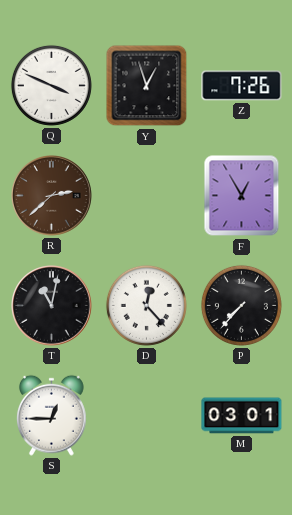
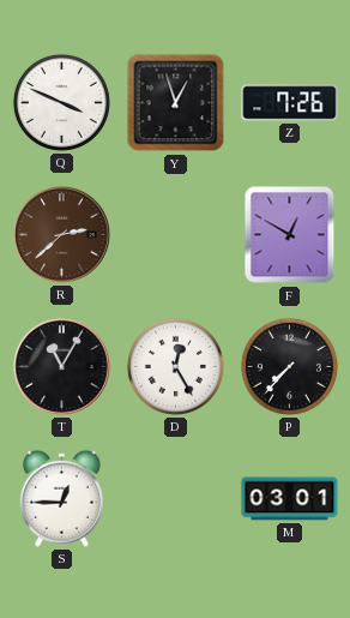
F: 12:55 -> 12:50
T: 11:02 -> 11:05
D: 12:23 -> 12:25
